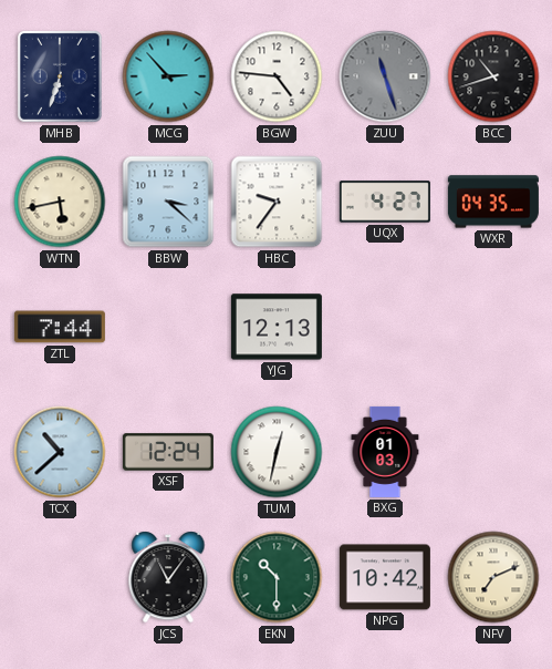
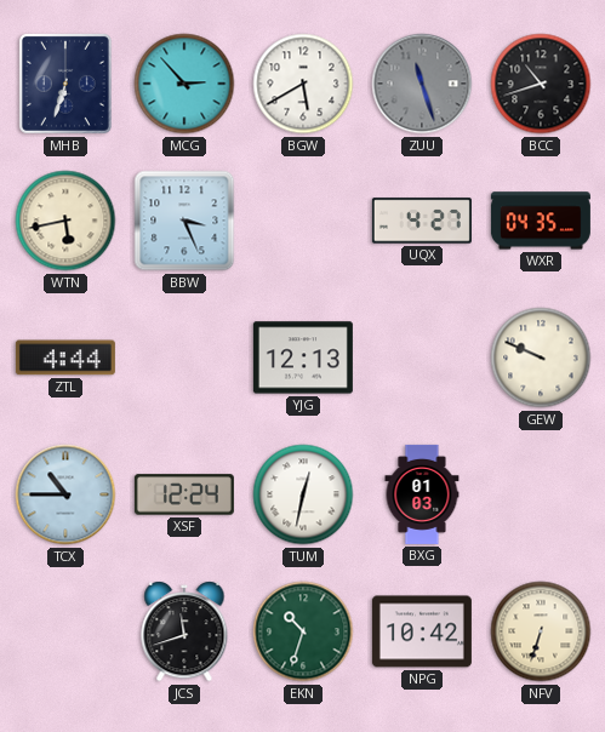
BGW: 4:46 -> 5:40
BBW: 3:22 -> 3:26
HBC: 9:36 -> none
ZTL: 7:44 -> 4:44
GEW: none -> 9:49
TCX: 10:38 -> 10:45
JCS: 11:06 -> 11:42
EKN: 10:30 -> 10:33
NFV: 7:11 -> 6:33
